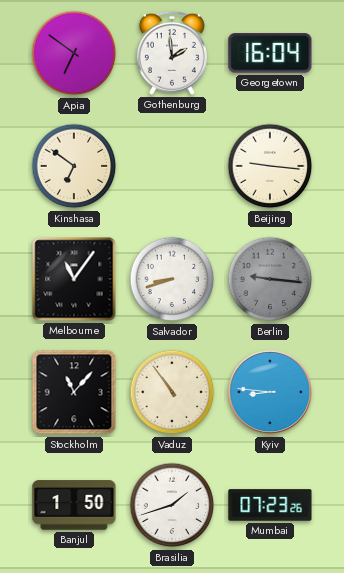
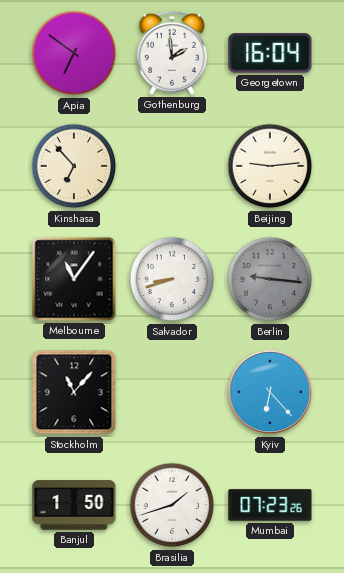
Kinshasa: 6:51 -> 6:53
Beijing: 9:16 -> 9:14
Vaduz: 10:54 -> none
Kyiv: 8:46 -> 6:23
